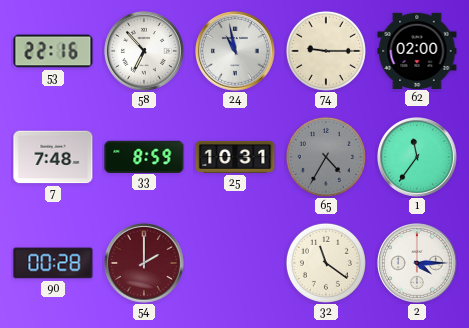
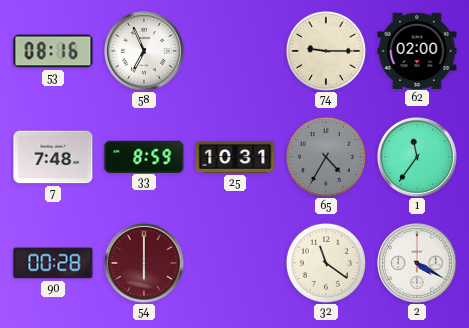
53: 22:16 -> 08:16
58: 6:53 -> 6:56
24: 10:58 -> none
54: 2:00 -> 6:00
2: 4:15 -> 4:20
